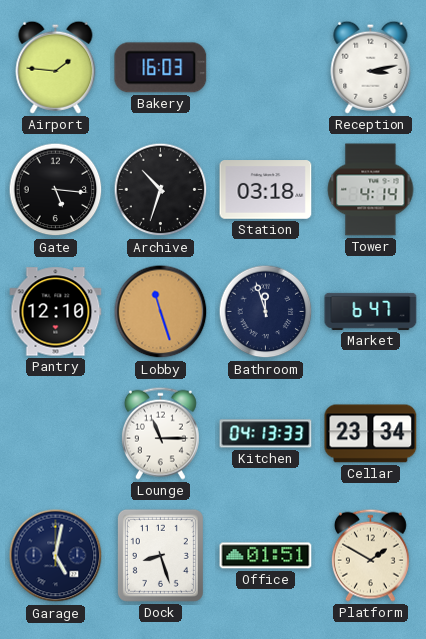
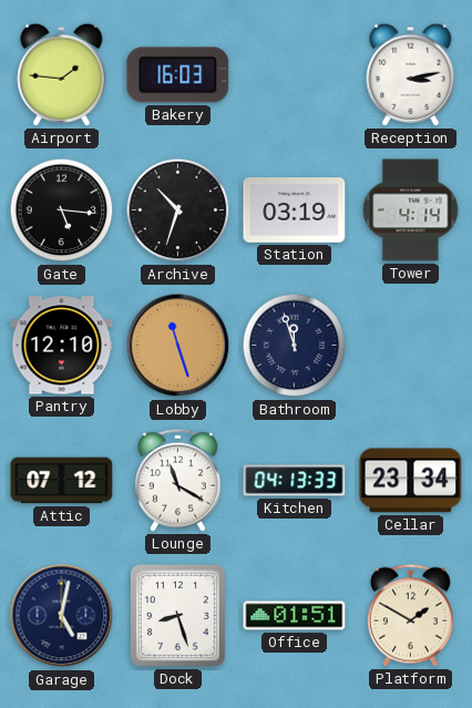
Station: 03:18 -> 03:19
Market: 6:47 -> none
Attic: none -> 07:12
Lounge: 11:15 -> 11:20
